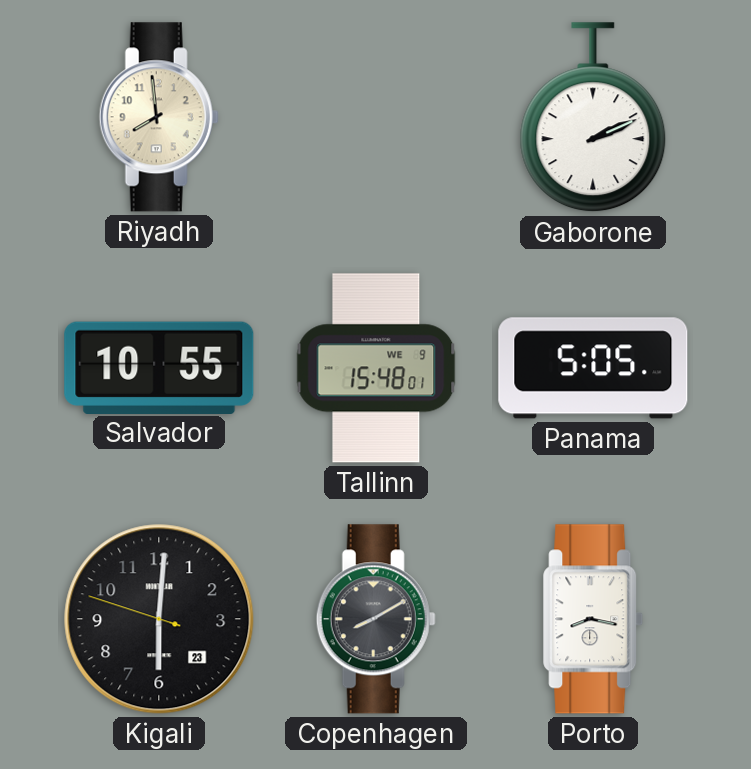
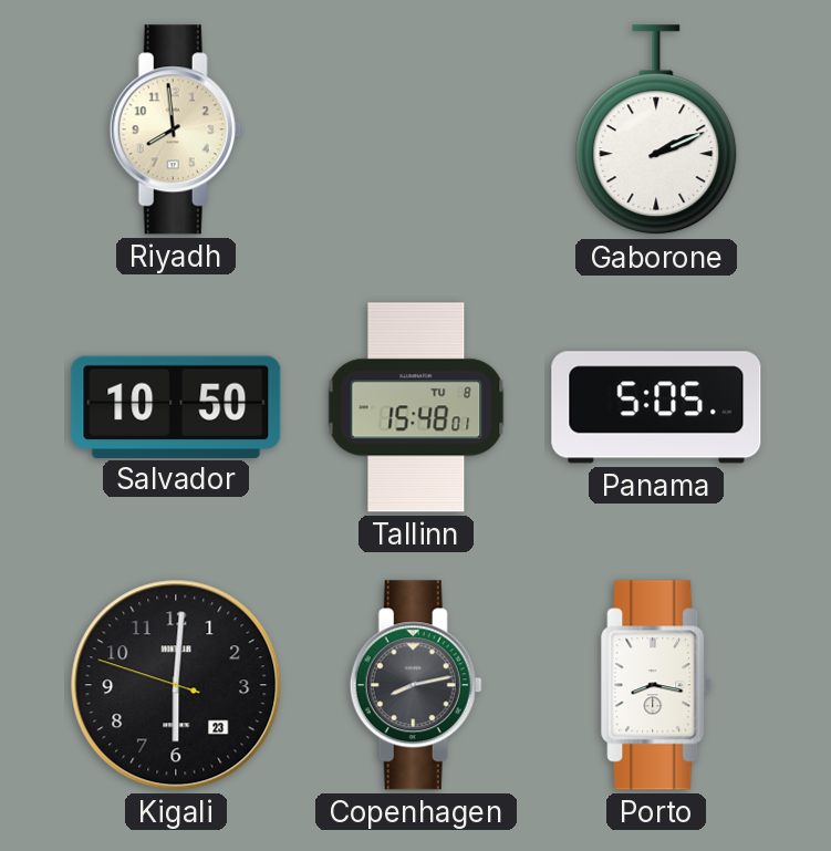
Salvador: 10:55 -> 10:50
Tallinn date: WE 9 -> TU 8
Copenhagen: 8:10 -> 8:13
